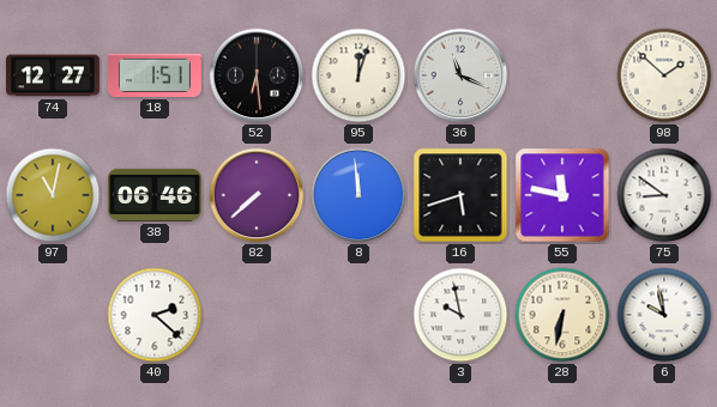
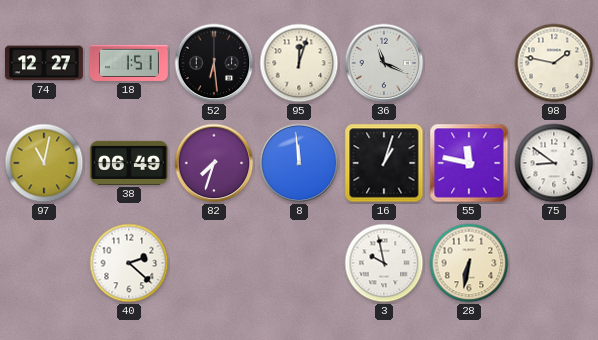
98: 1:52 -> 1:47
38: 06:46 -> 06:49
82: 7:38 -> 7:33
16: 5:42 -> 1:03
6: 9:58 -> none
